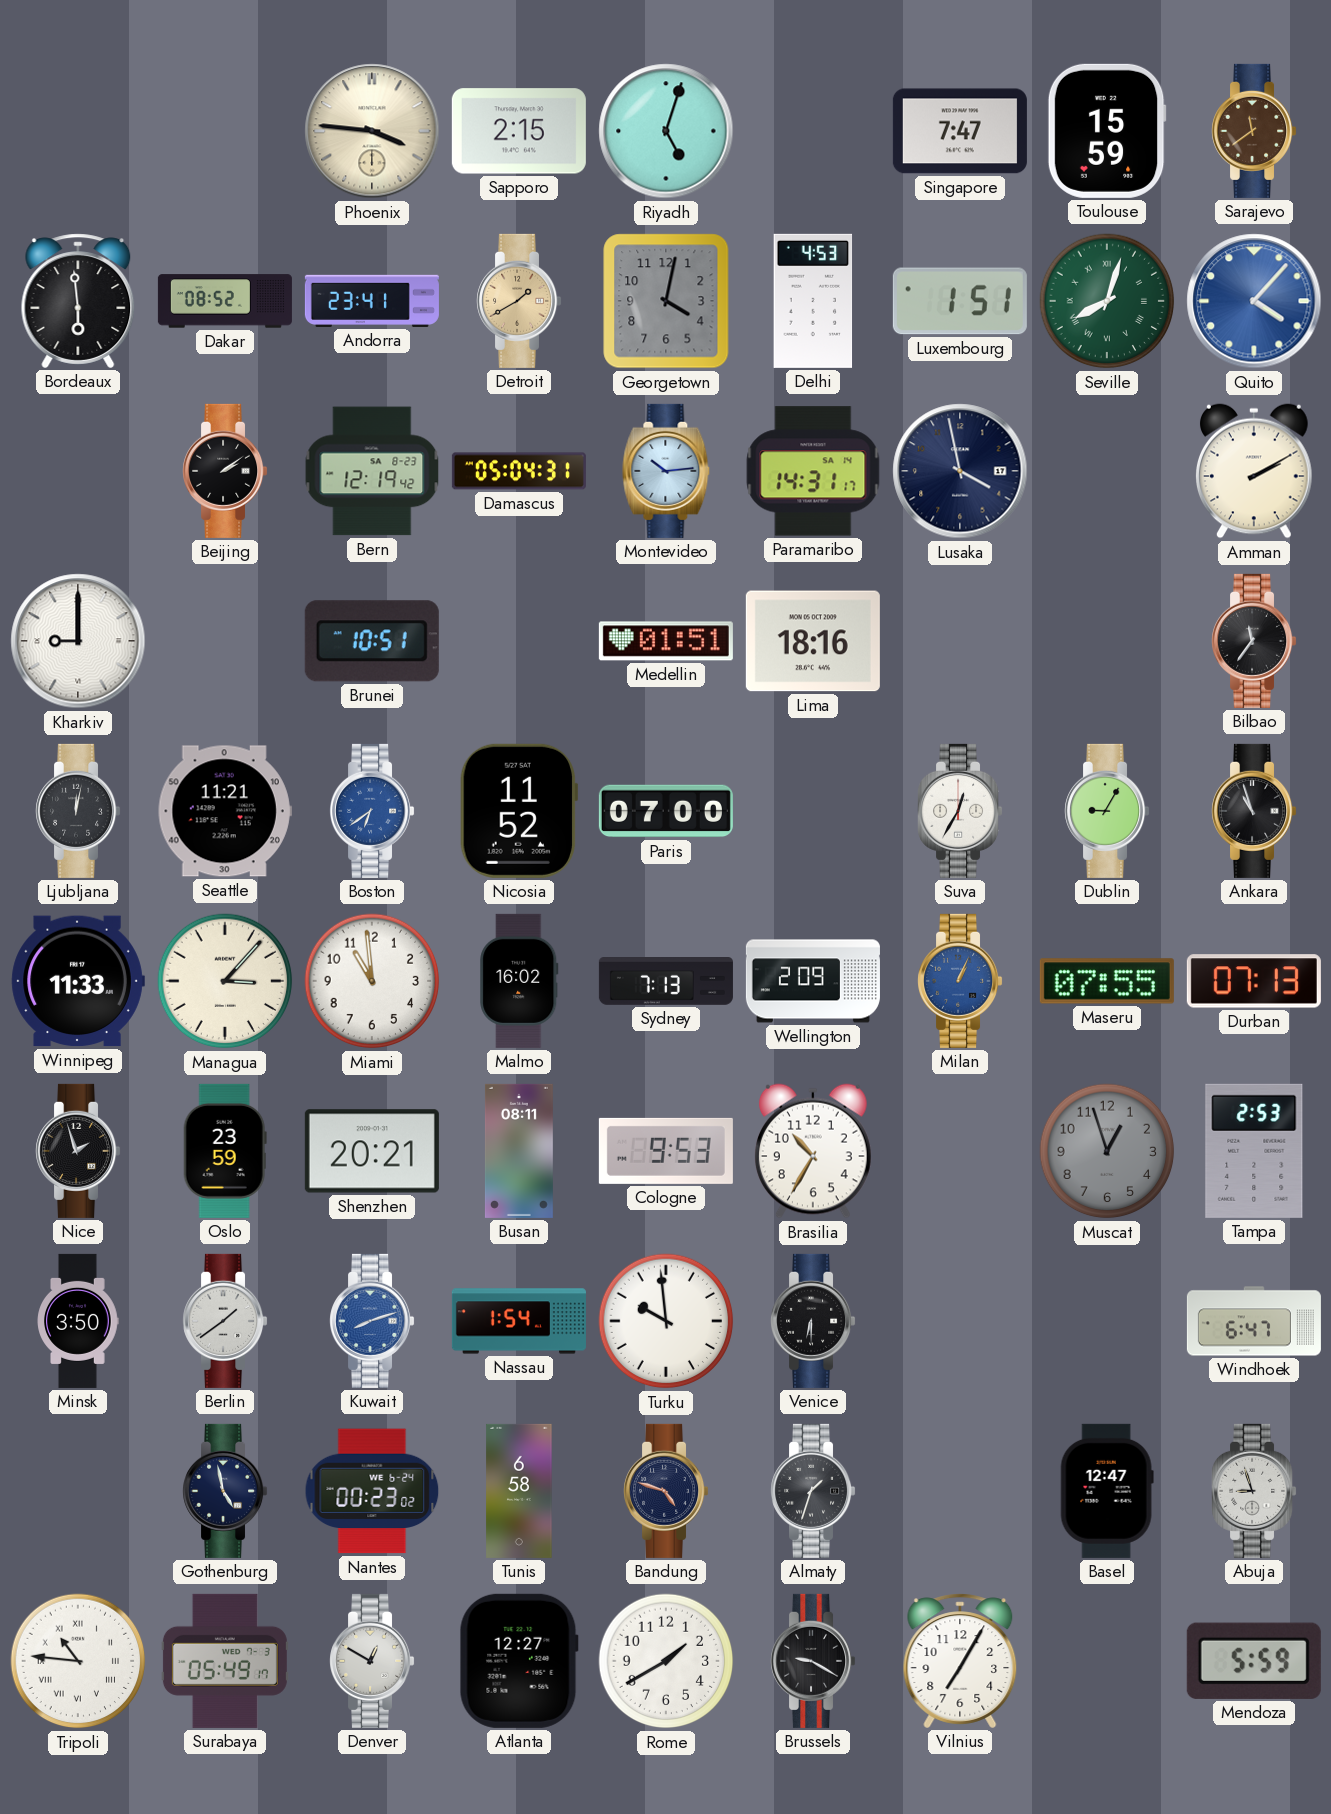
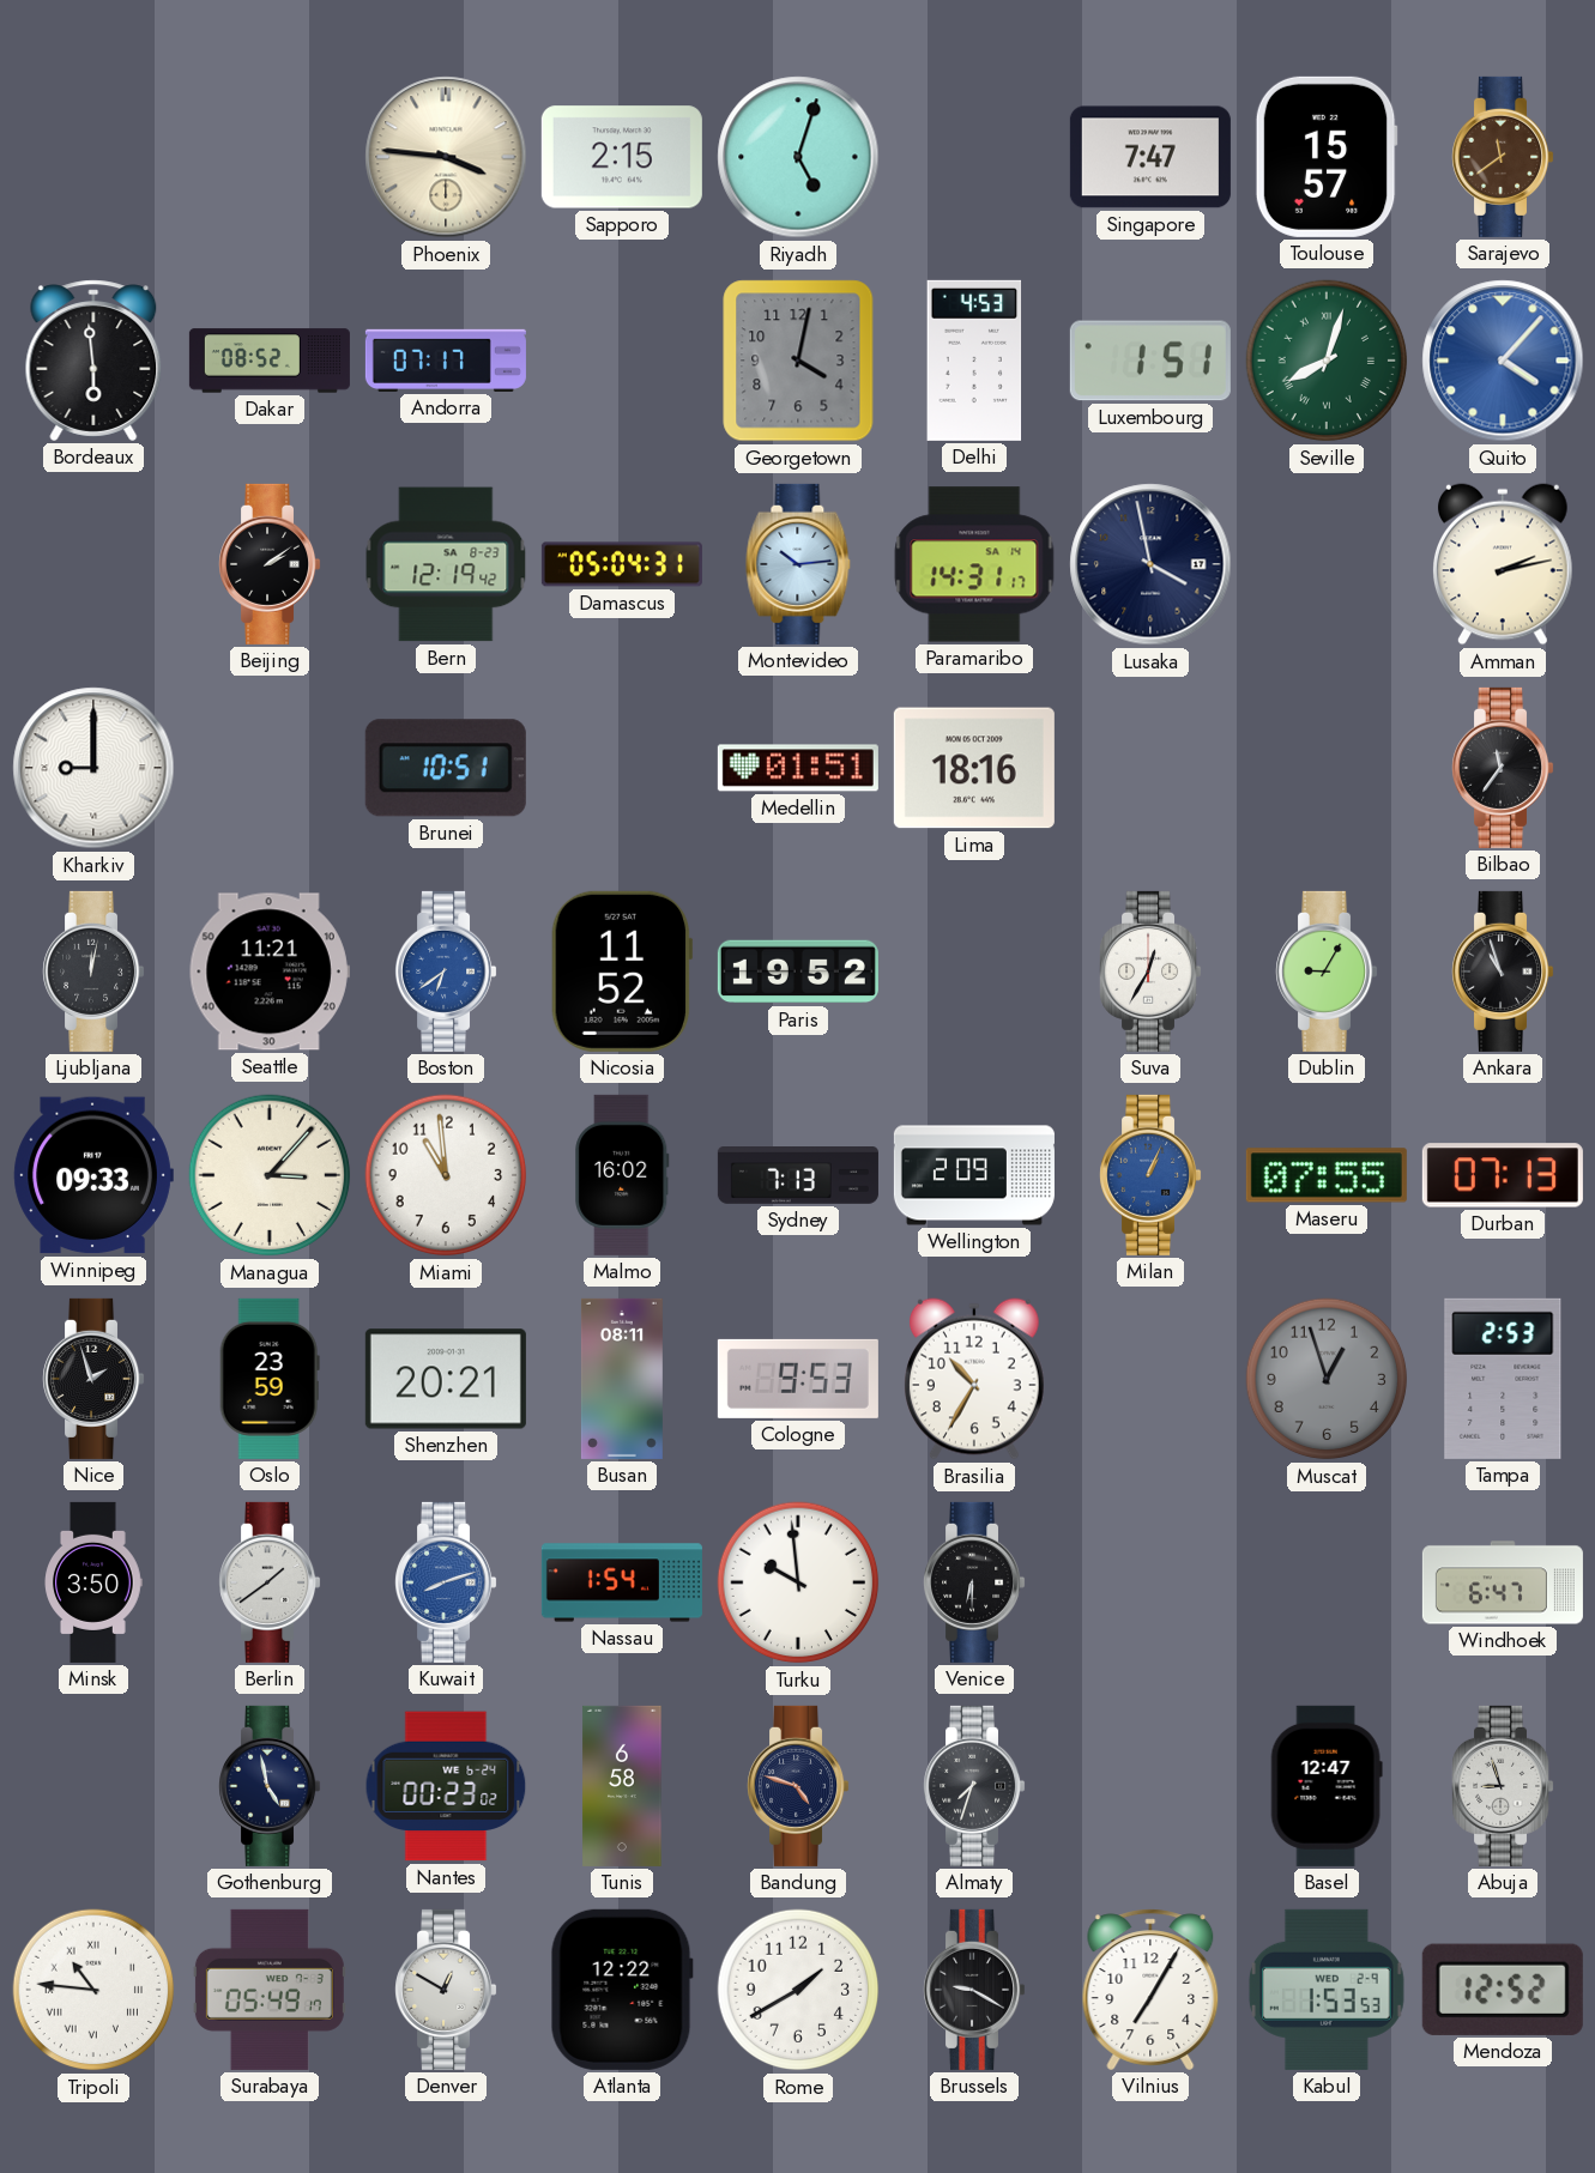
Toulouse: 15:59 -> 15:57
Andorra: 23:41 -> 07:17
Detroit: 1:40 -> none
Amman: 2:10 -> 2:13
Paris: 07:00 -> 19:52
Winnipeg: 11:33 -> 09:33
Almaty: 1:33 -> 7:33
Atlanta: 12:27 -> 12:22
Kabul: none -> 1:53
Mendoza: 5:59 -> 12:52
